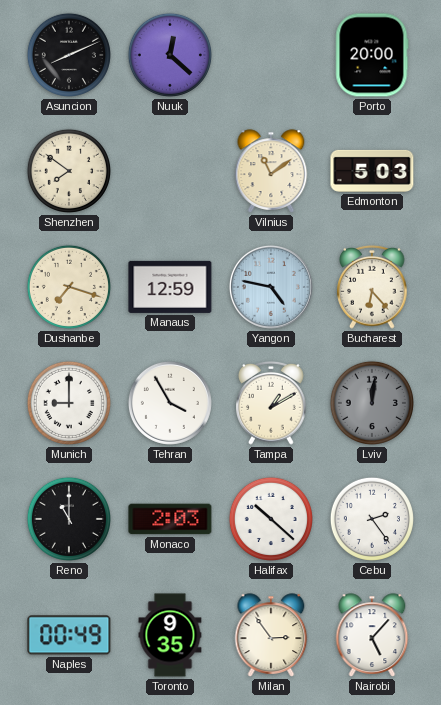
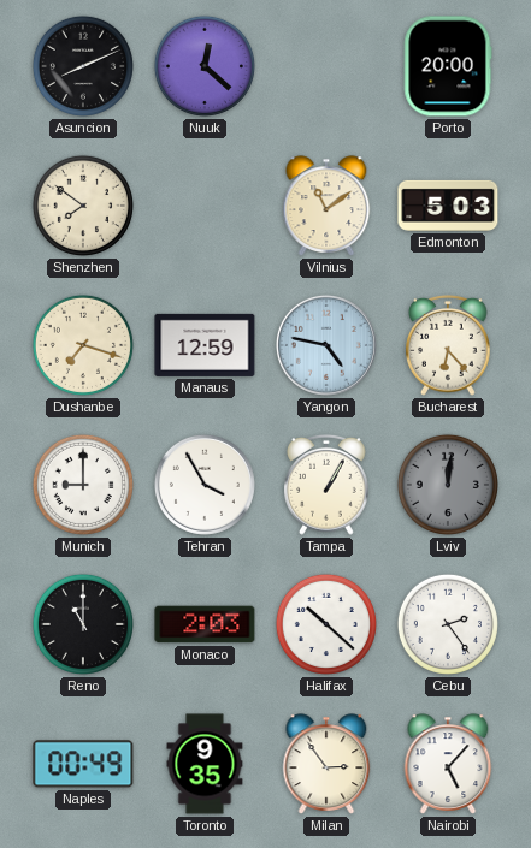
Tampa: 1:10 -> 1:05
